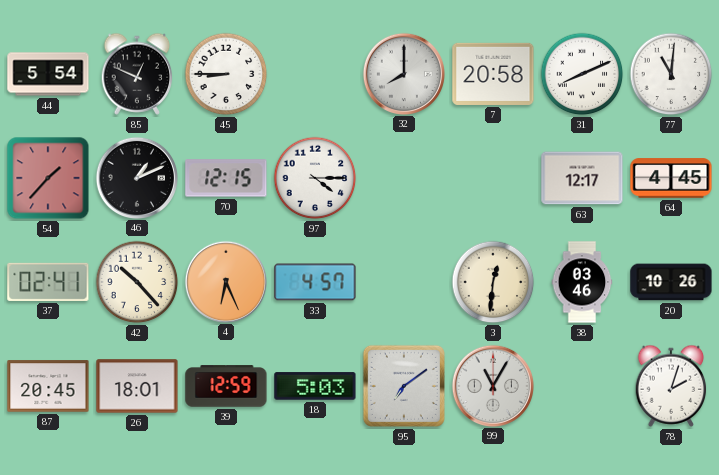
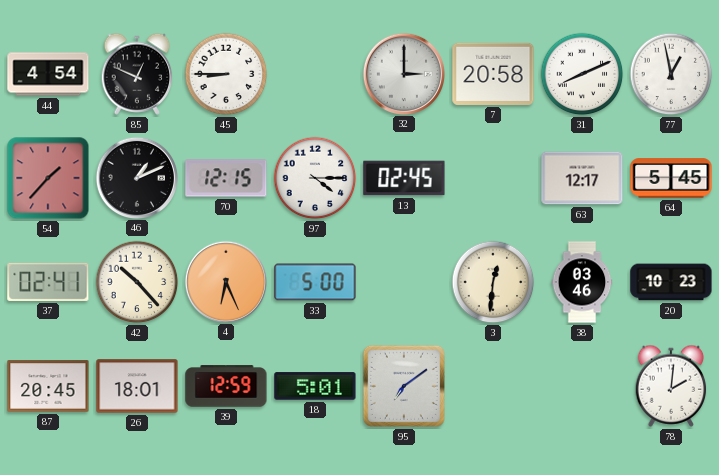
44: 5:54 -> 4:54
32: 8:00 -> 3:00
77: 11:01 -> 12:58
13: none -> 02:45
64: 4:45 -> 5:45
33: 4:57 -> 5:00
20: 10:26 -> 10:23
18: 5:03 -> 5:01
99: 11:05 -> none
78: 2:03 -> 2:01
